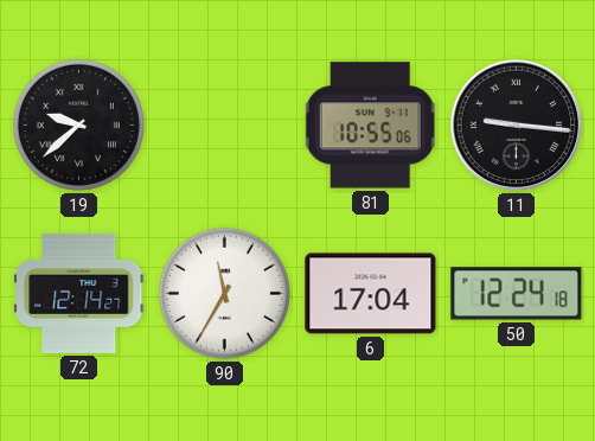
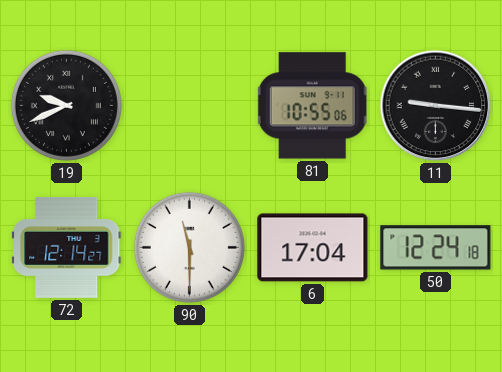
19: 9:38 -> 9:41
90: 11:35 -> 11:30
